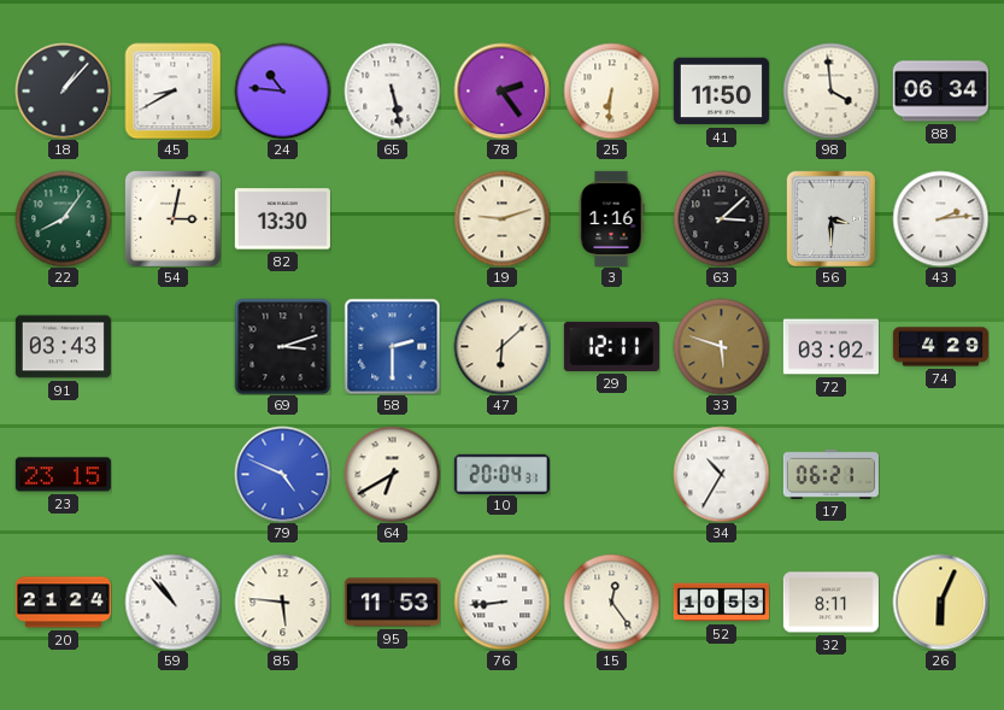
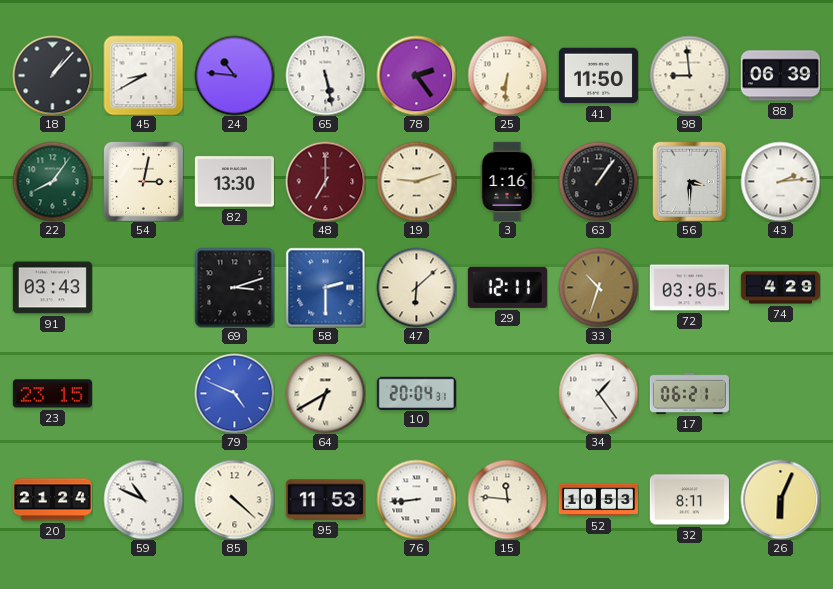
98: 3:59 -> 8:59
88: 06:34 -> 06:39
48: none -> 7:00
63: 3:08 -> 1:06
33: 5:48 -> 10:33
72: 03:02 -> 03:05
34: 10:35 -> 1:24
59: 10:53 -> 10:49
85: 5:46 -> 4:22
15: 12:24 -> 11:46
